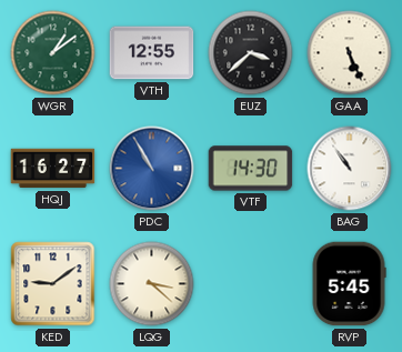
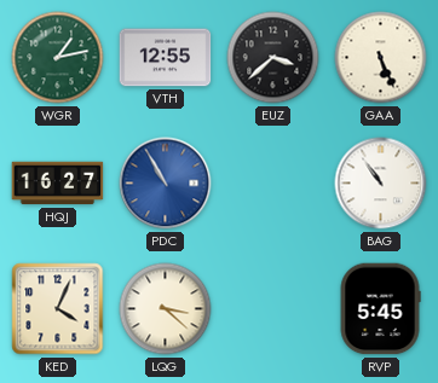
WGR: 1:09 -> 1:13
VTF: 14:30 -> none
KED: 9:09 -> 4:04
